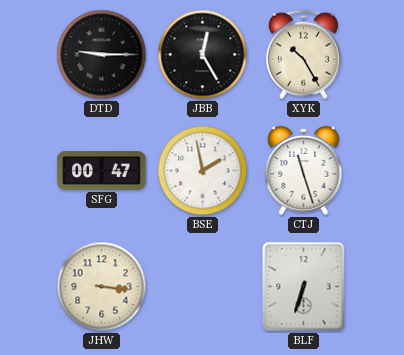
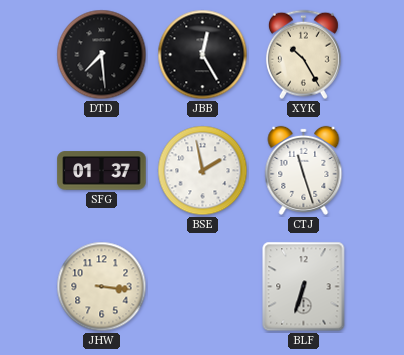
DTD: 9:15 -> 7:29
SFG: 00:47 -> 01:37
